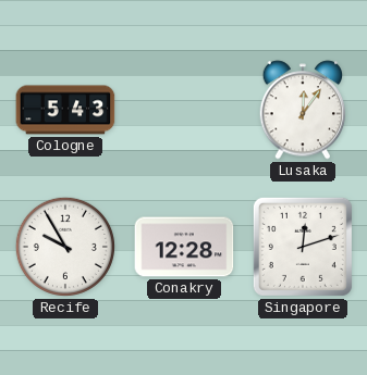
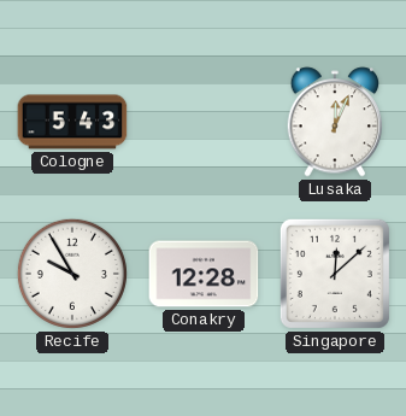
Lusaka: 12:06 -> 12:04
Singapore: 12:12 -> 12:08
